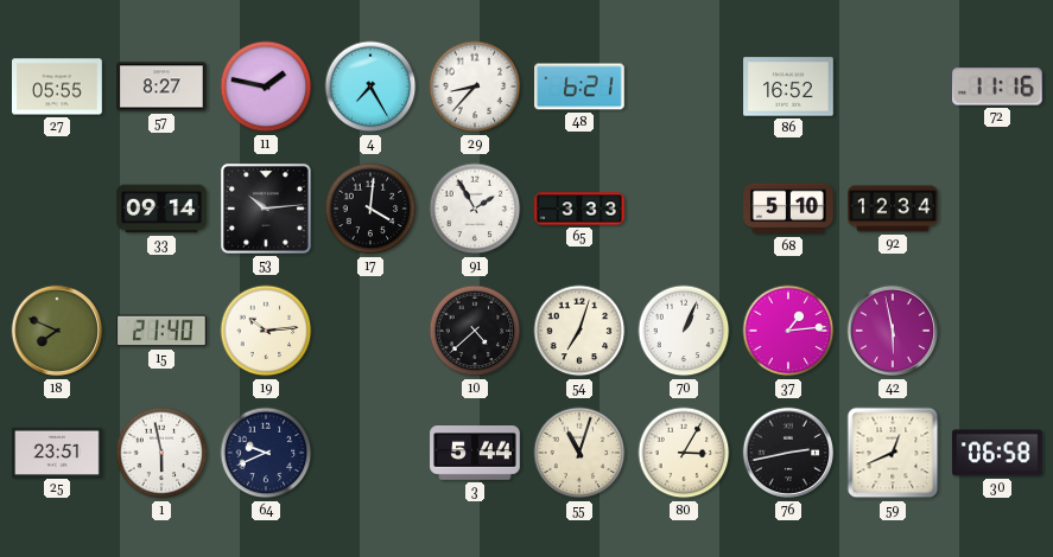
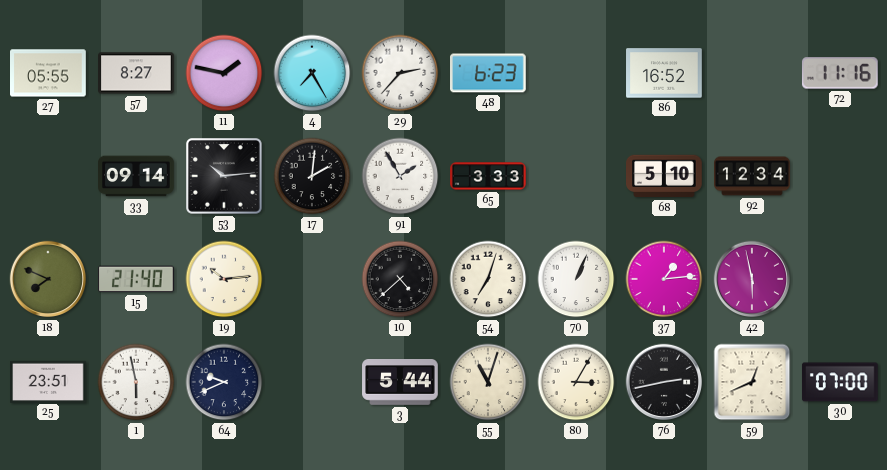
29: 8:37 -> 2:37
48: 6:21 -> 6:23
17: 4:01 -> 2:01
30: 06:58 -> 07:00
